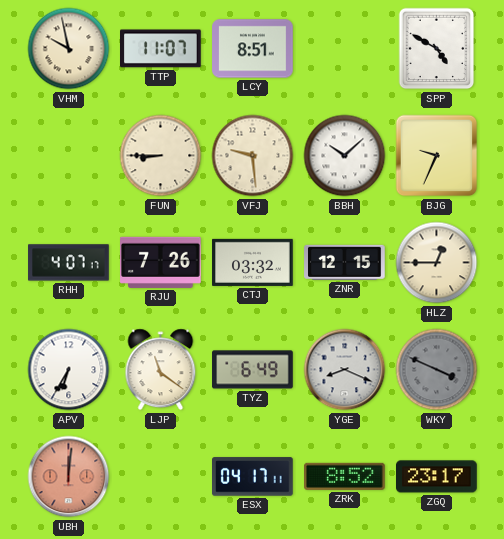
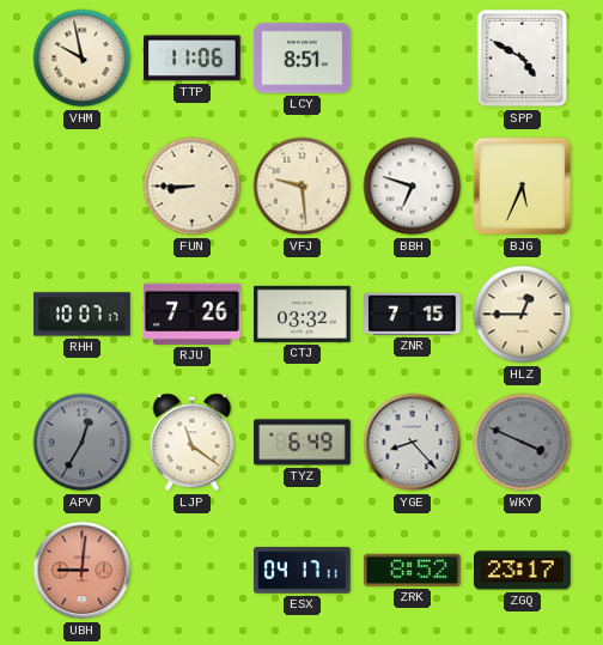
TTP: 11:07 -> 11:06
BBH: 10:08 -> 6:48
BJG: 9:34 -> 5:34
RHH: 4:07 -> 10:07
ZNR: 12:15 -> 7:15
APV: 6:35 -> 12:35
APV dial: white -> grey
YGE: 8:19 -> 8:23
UBH: 12:01 -> 9:01
